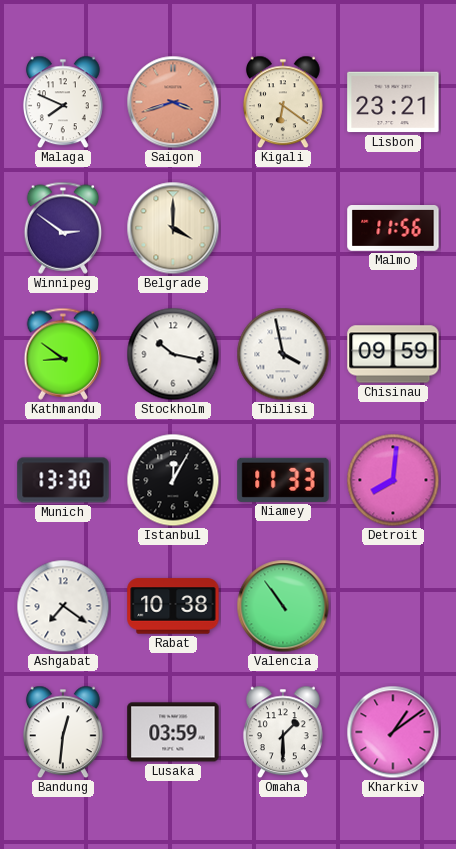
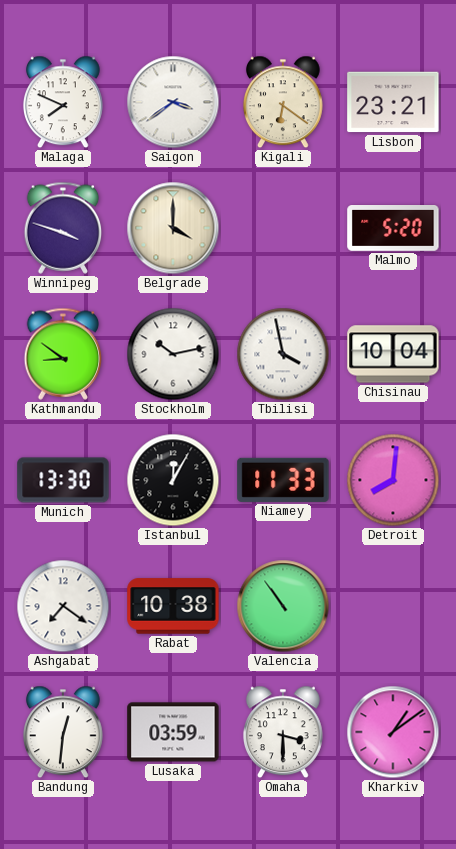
Saigon: 3:42 -> 3:39
Saigon dial: salmon -> white
Winnipeg: 2:51 -> 3:48
Malmo: 11:56 -> 5:20
Stockholm: 10:17 -> 10:13
Chisinau: 09:59 -> 10:04
Omaha: 1:30 -> 3:30
